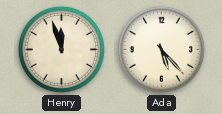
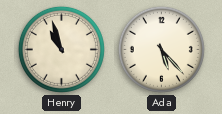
Henry: 11:57 -> 10:57
